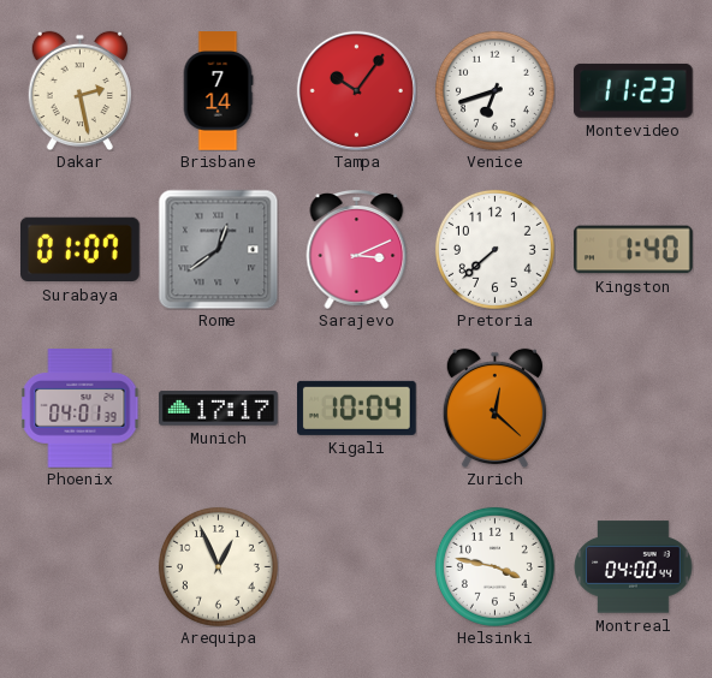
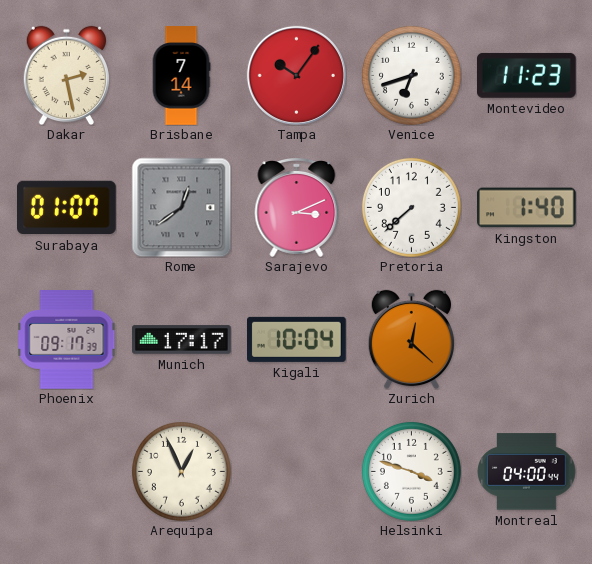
Phoenix: 04:01 -> 09:17
Helsinki: 3:47 -> 3:48
